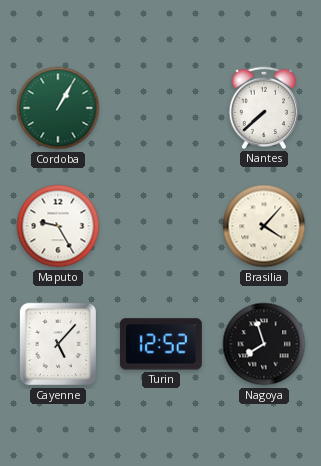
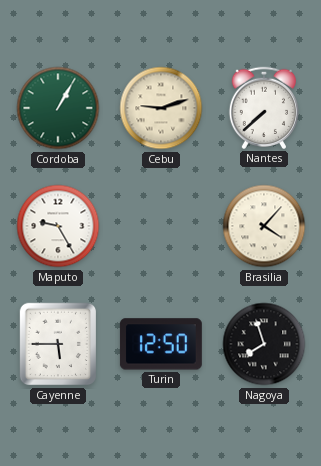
Cebu: none -> 9:12
Cayenne: 5:07 -> 5:45
Turin: 12:52 -> 12:50
